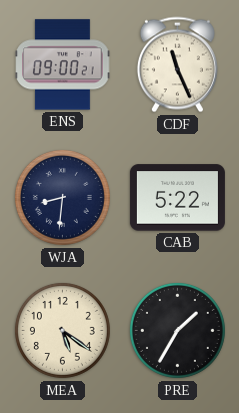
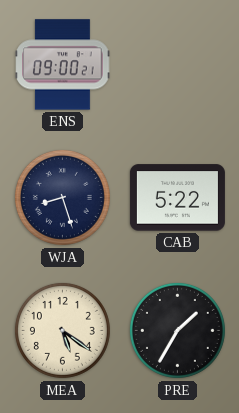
CDF: 11:26 -> none
WJA: 8:31 -> 8:27
